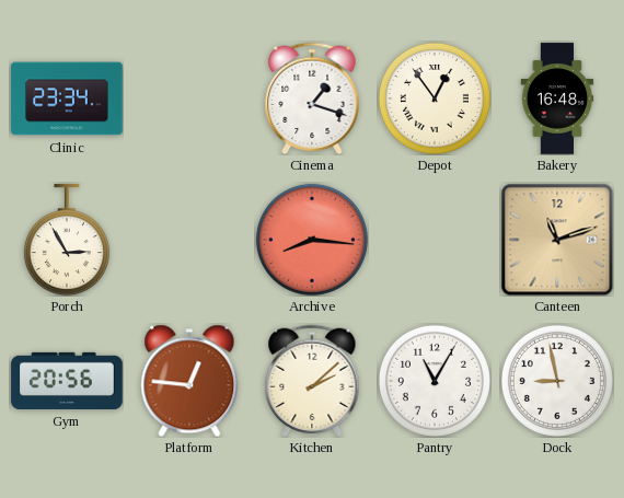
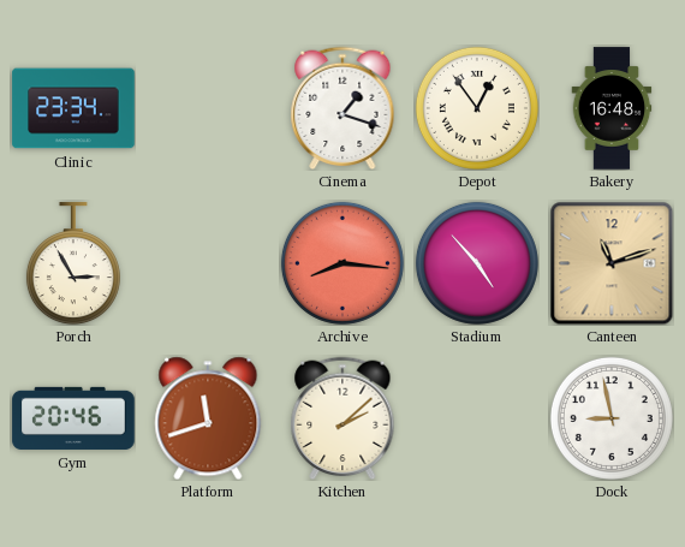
Stadium: none -> 4:53
Gym: 20:56 -> 20:46
Platform: 12:46 -> 11:42
Pantry: 11:05 -> none
